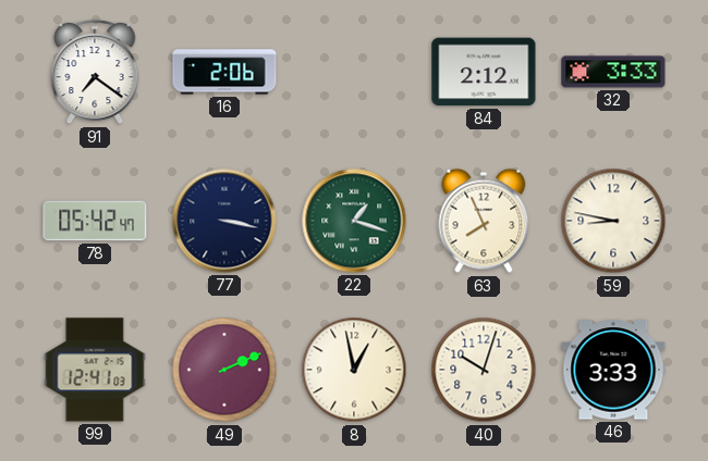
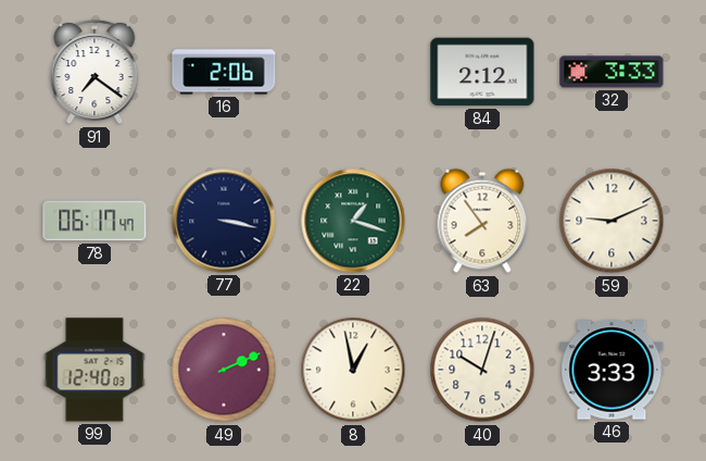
78: 05:42 -> 06:17
63: 7:56 -> 7:54
59: 8:47 -> 9:11
99: 12:41 -> 12:40
